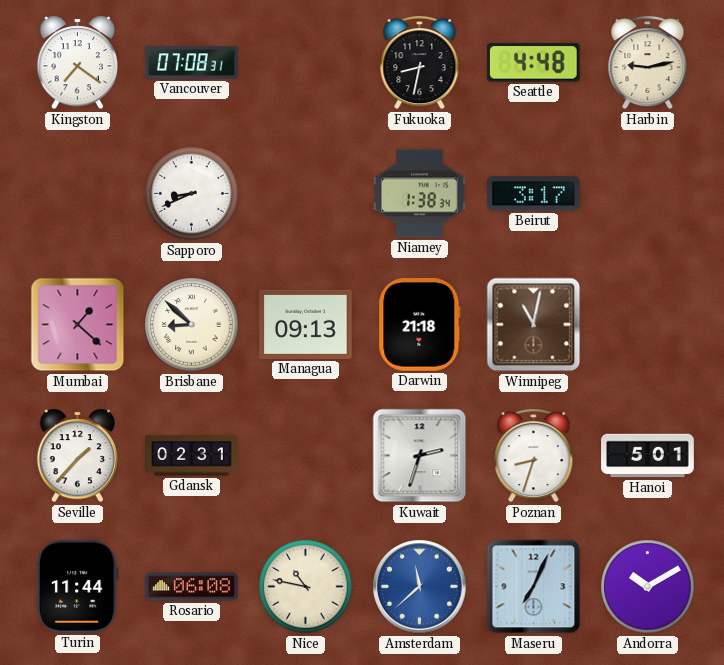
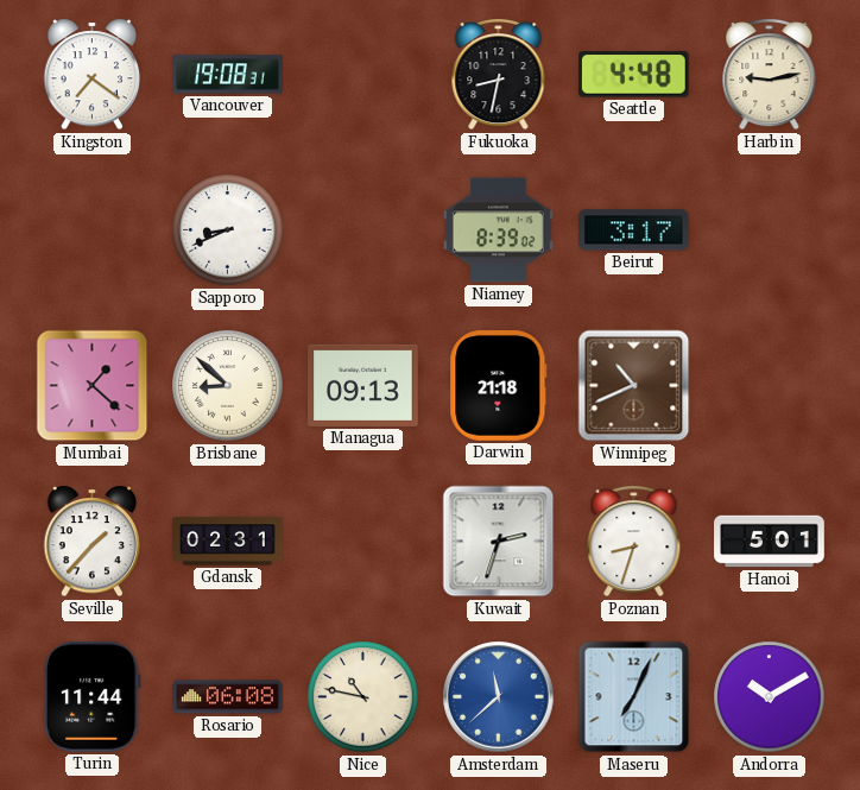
Vancouver: 07:08 -> 19:08
Niamey: 1:38 -> 8:39
Winnipeg: 11:02 -> 10:41
